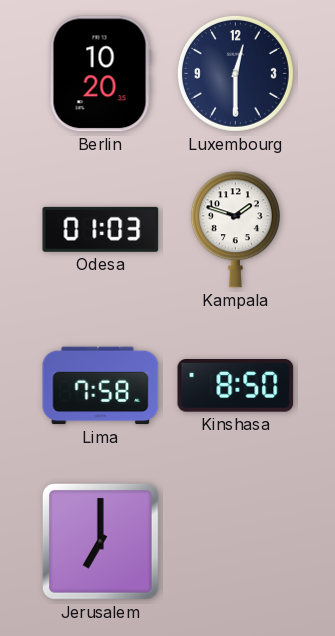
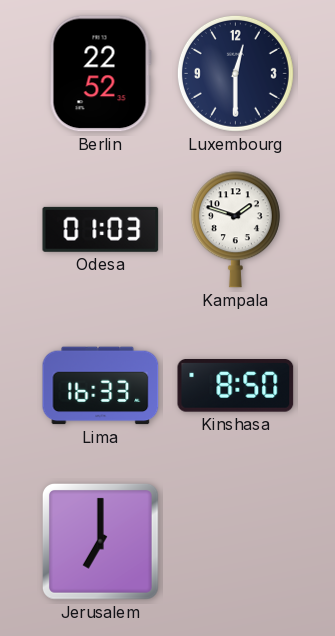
Berlin: 10:20 -> 22:52
Lima: 7:58 -> 16:33
